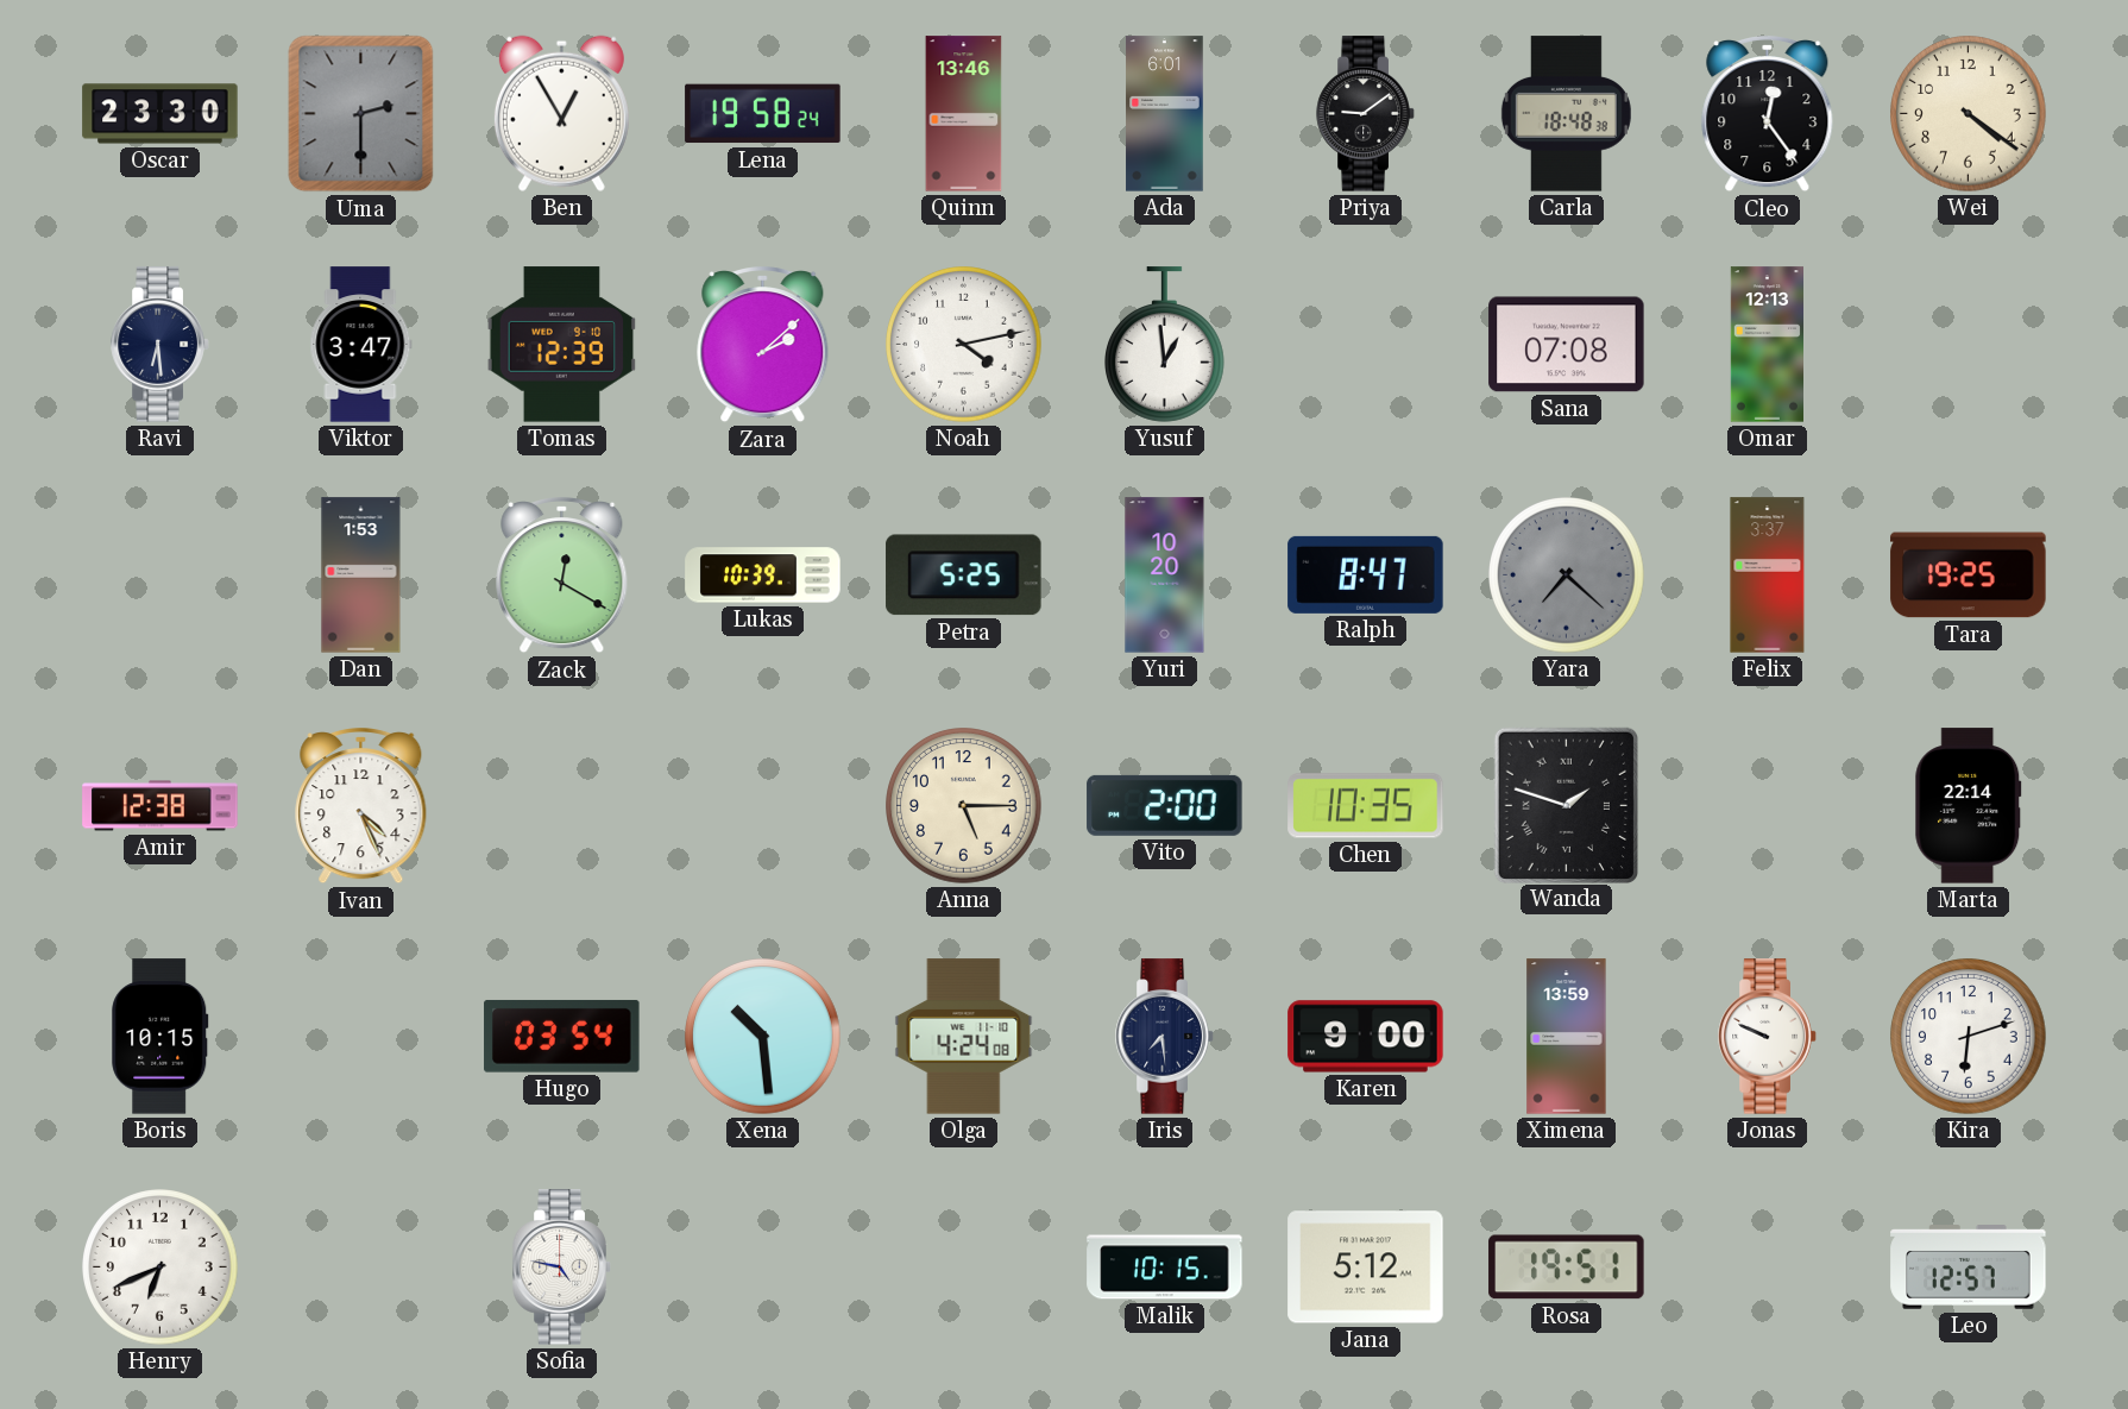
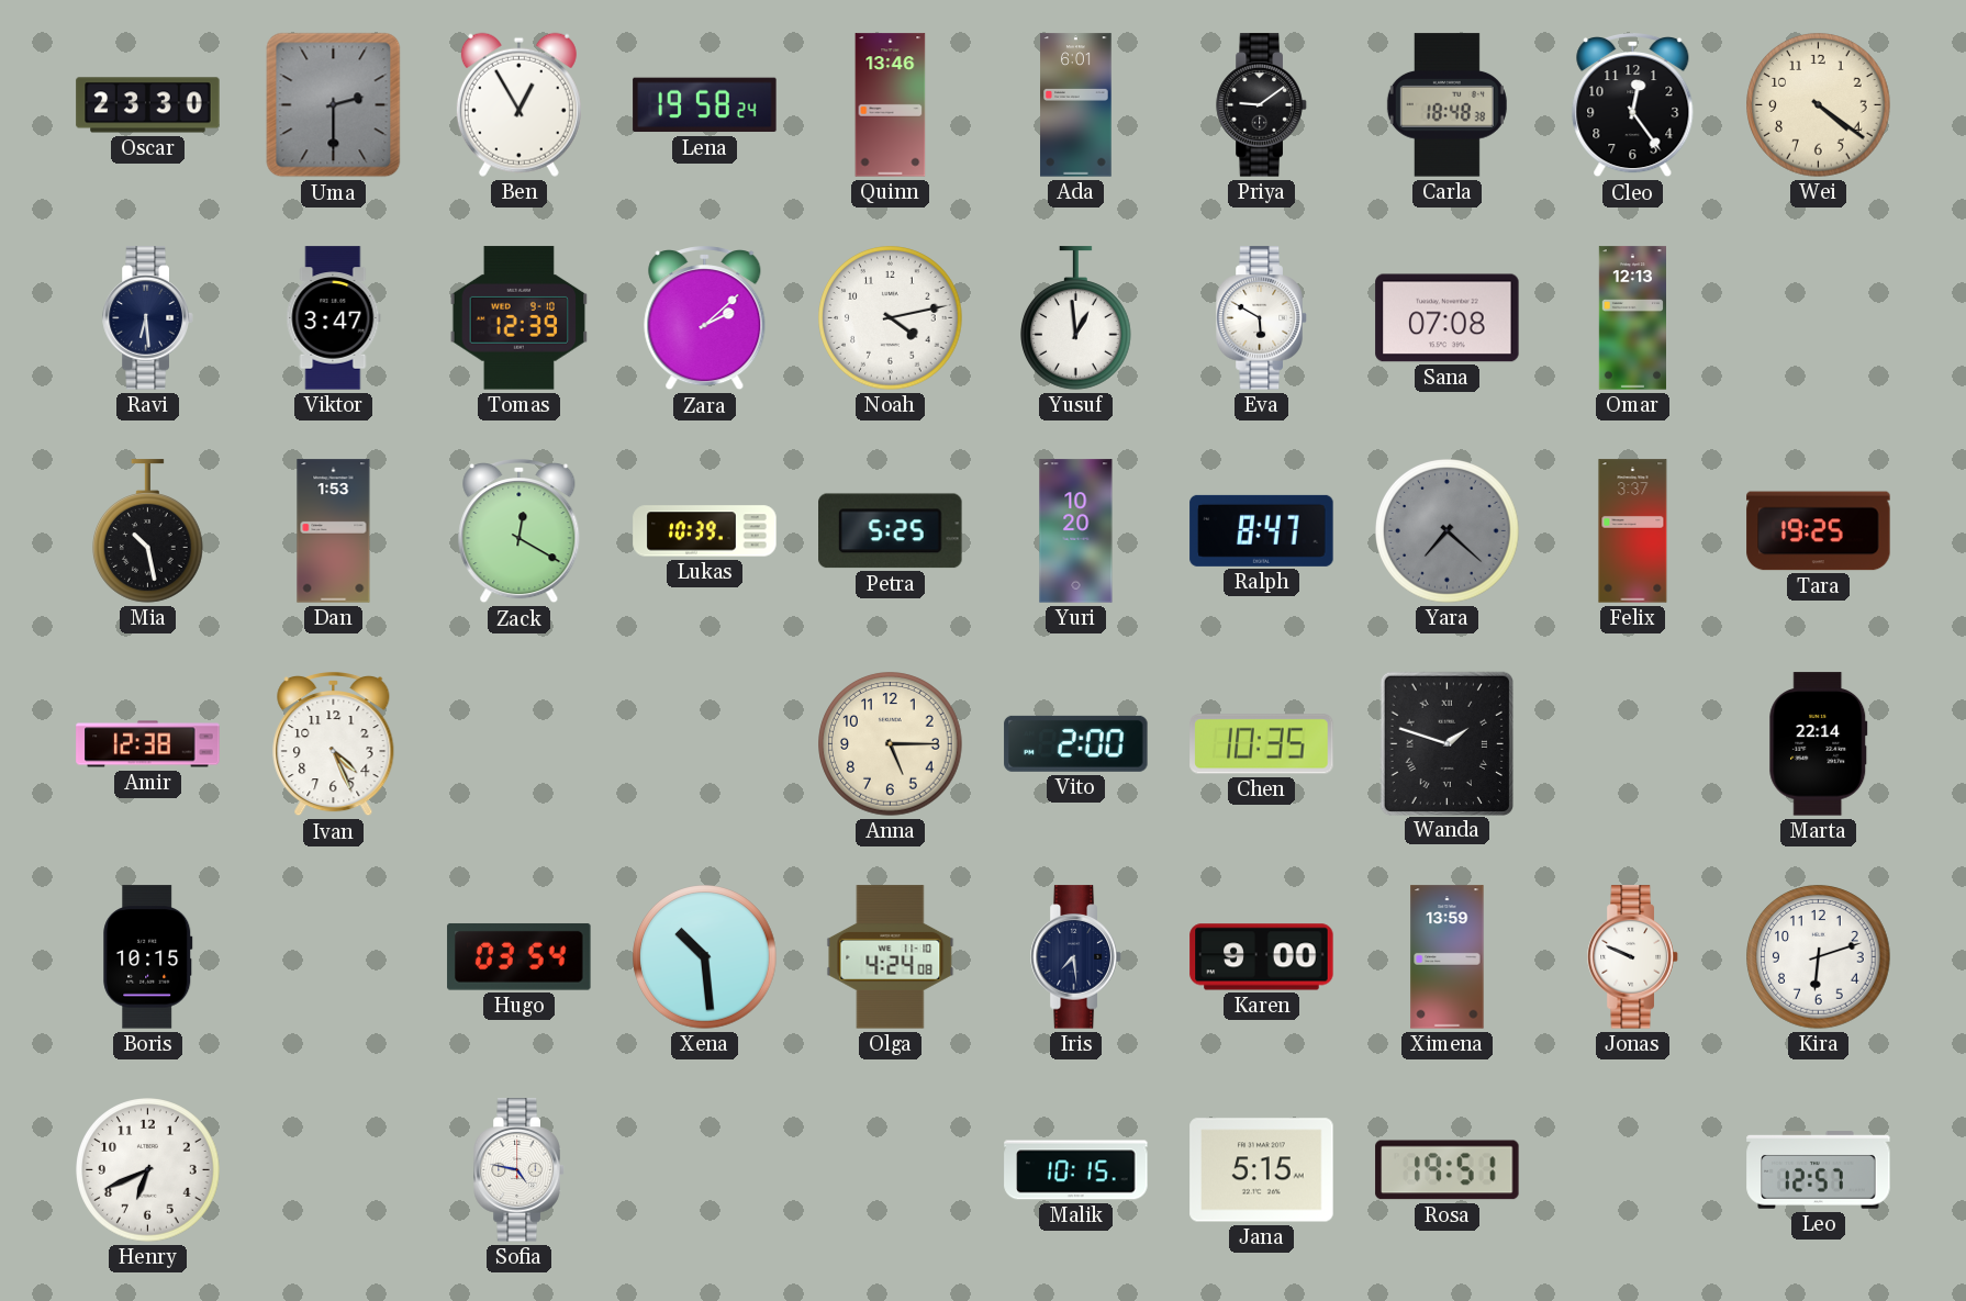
Eva: none -> 5:50
Mia: none -> 10:28
Jana: 5:12 -> 5:15
